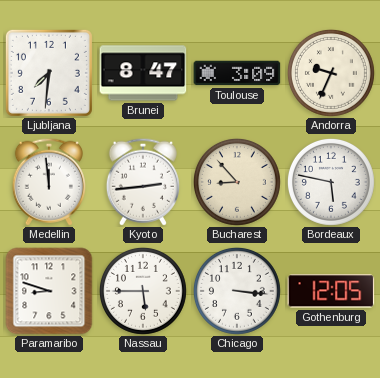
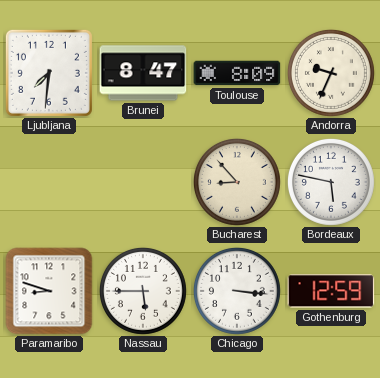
Toulouse: 3:09 -> 8:09
Medellin: 11:59 -> none
Kyoto: 2:44 -> none
Gothenburg: 12:05 -> 12:59
